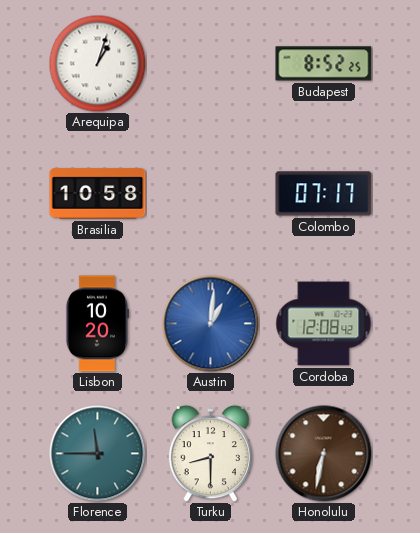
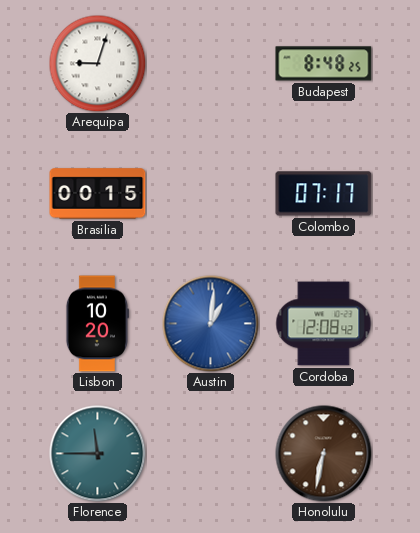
Arequipa: 1:03 -> 9:03
Budapest: 8:52 -> 8:48
Brasilia: 10:58 -> 00:15
Turku: 8:30 -> none
